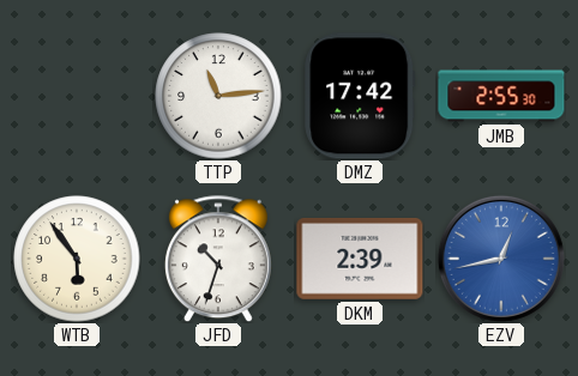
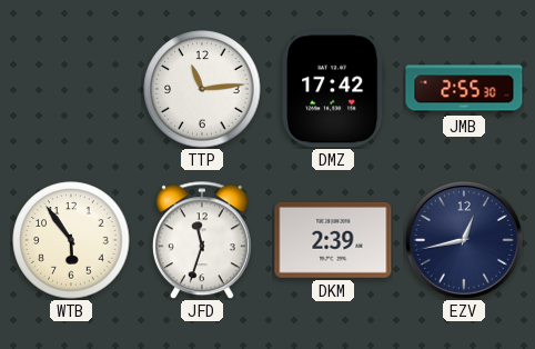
JFD: 10:33 -> 11:33
EZV dial: blue -> navy
